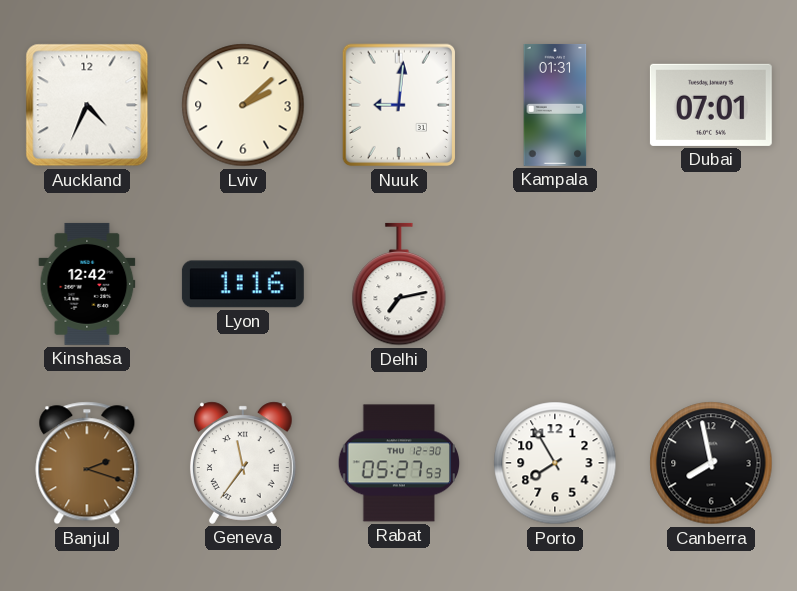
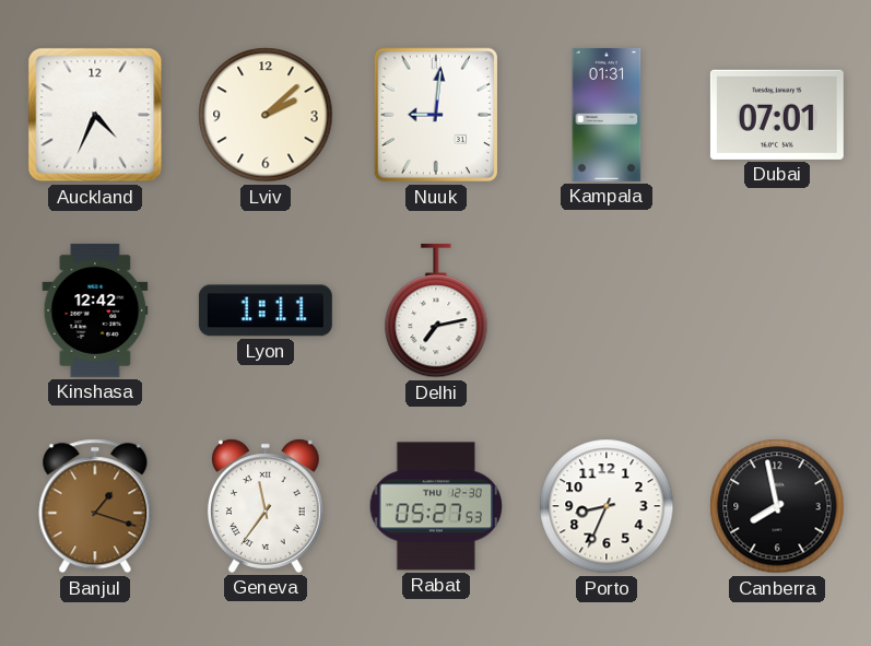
Lyon: 1:16 -> 1:11
Banjul: 2:18 -> 1:18
Porto: 7:55 -> 8:34
